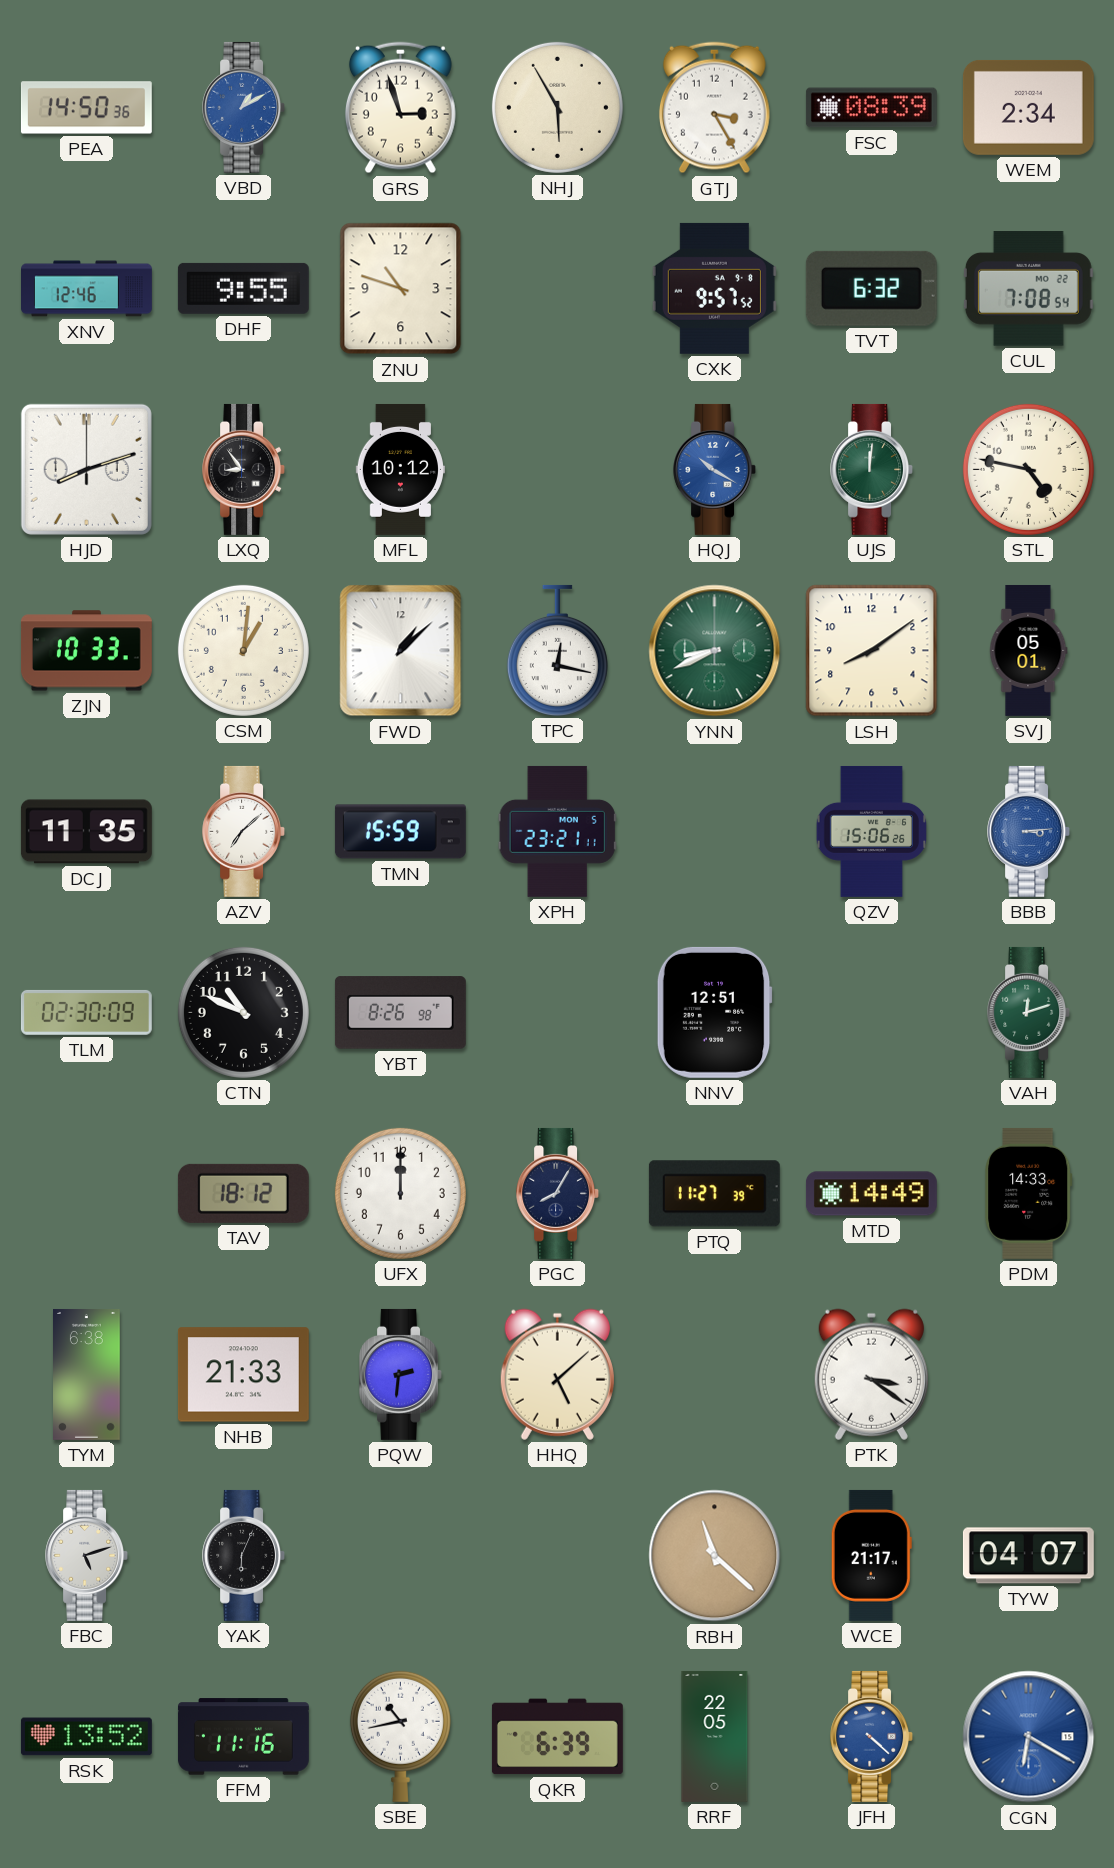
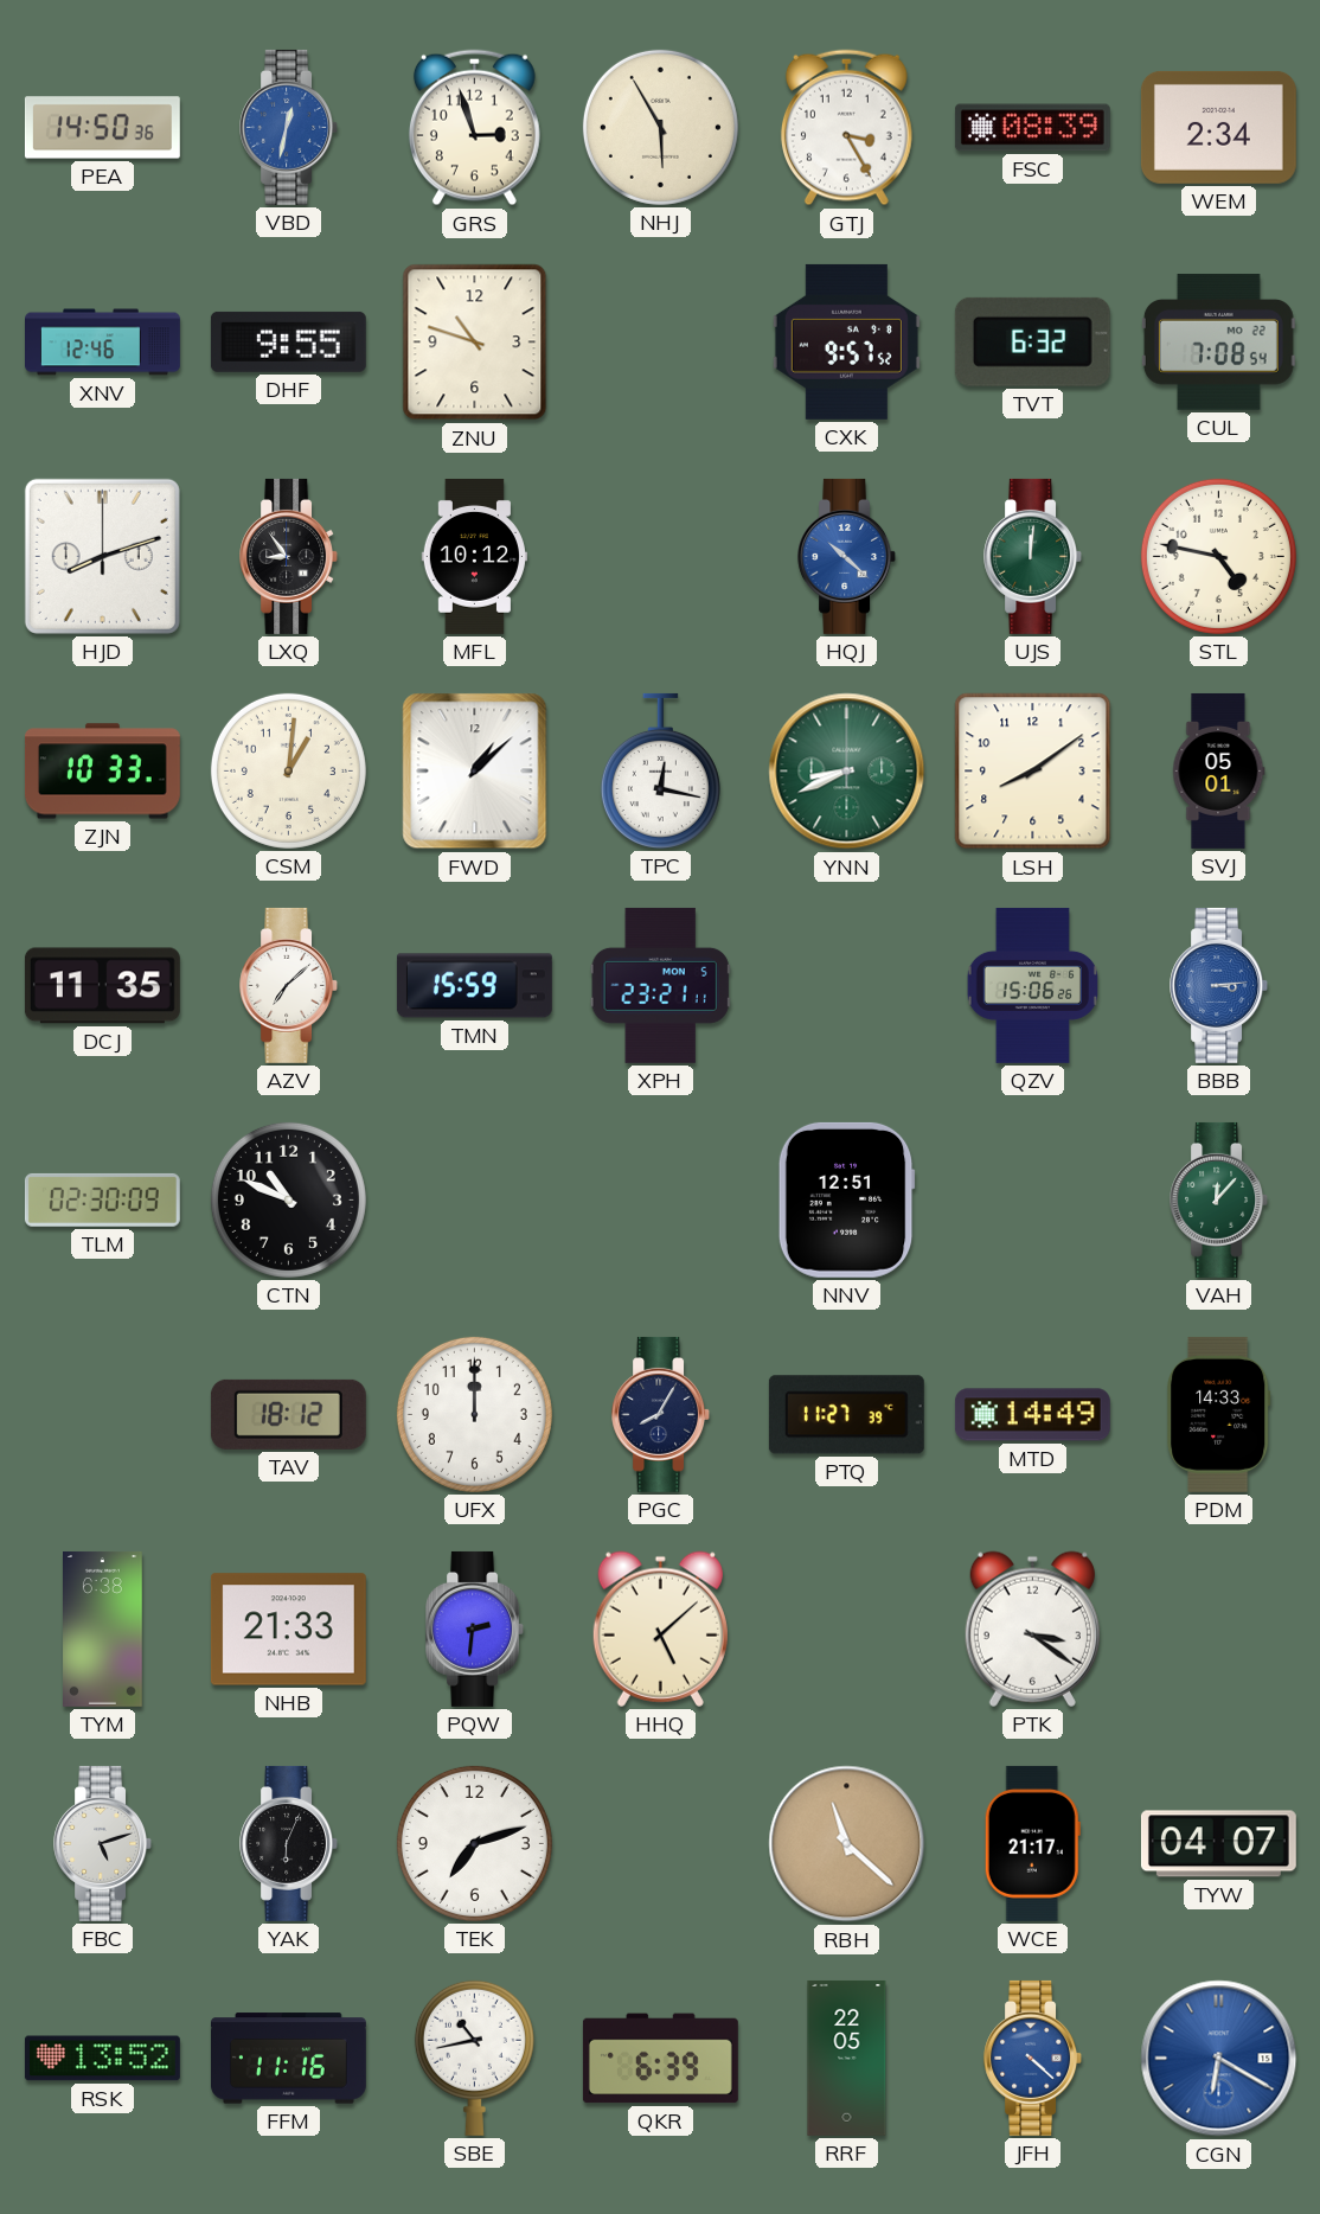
VBD: 1:10 -> 12:32
HQJ: 10:20 -> 10:22
YBT: 8:26 -> none
VAH: 12:12 -> 12:07
TEK: none -> 7:12
